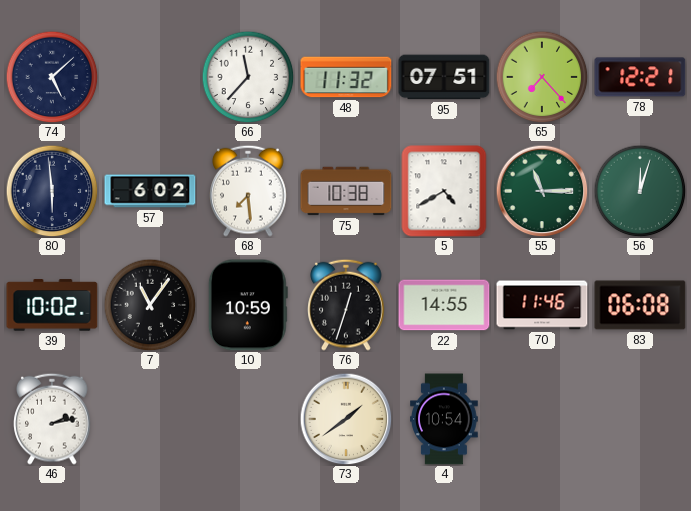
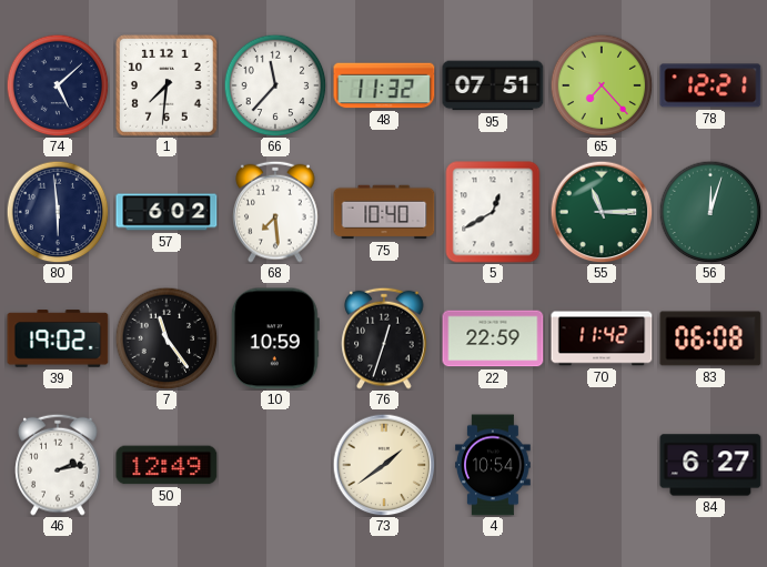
1: none -> 7:31
75: 10:38 -> 10:40
5: 4:40 -> 12:40
39: 10:02 -> 19:02
7: 11:06 -> 11:24
22: 14:55 -> 22:59
70: 11:46 -> 11:42
50: none -> 12:49
84: none -> 6:27
